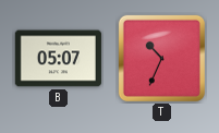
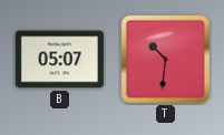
T: 10:34 -> 10:31
